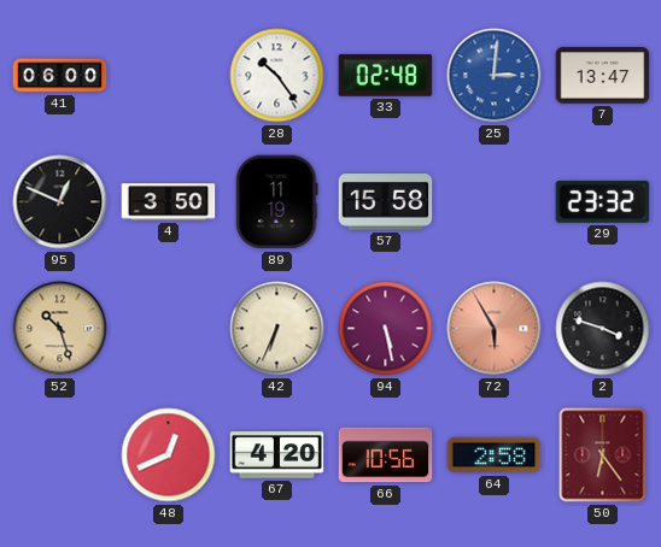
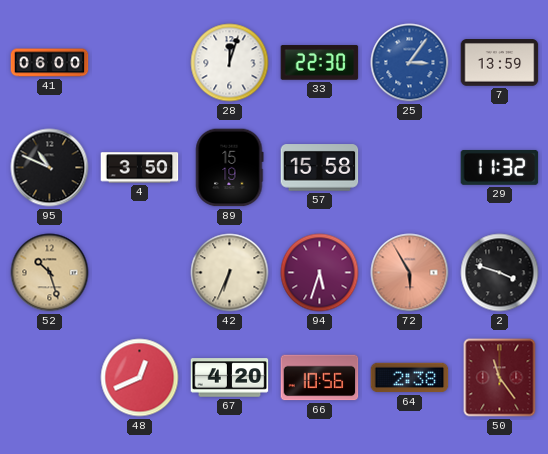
28: 10:24 -> 12:03
33: 02:48 -> 22:30
25: 3:01 -> 3:06
7: 13:47 -> 13:59
95: 12:49 -> 10:49
89: 11:19 -> 15:19
29: 23:32 -> 11:32
94: 5:28 -> 5:33
64: 2:58 -> 2:38
50: 6:24 -> 11:24
